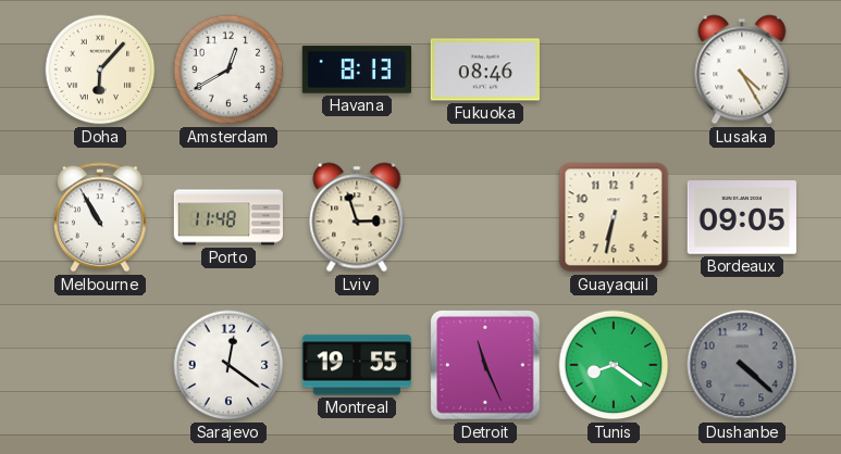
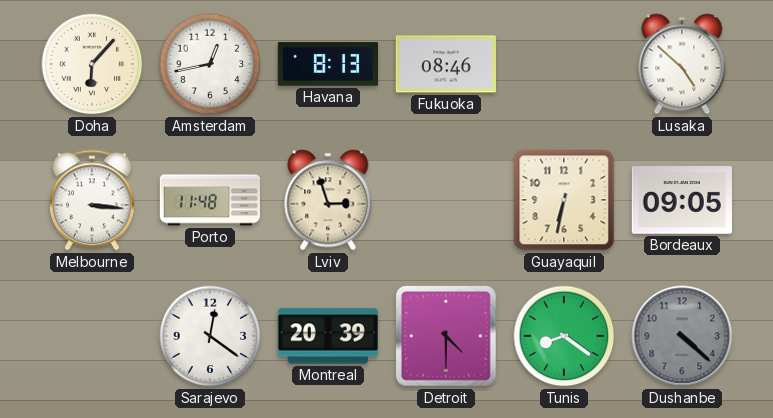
Amsterdam: 12:40 -> 12:43
Lusaka: 4:25 -> 4:52
Melbourne: 10:55 -> 3:16
Montreal: 19:55 -> 20:39
Detroit: 11:26 -> 4:30
